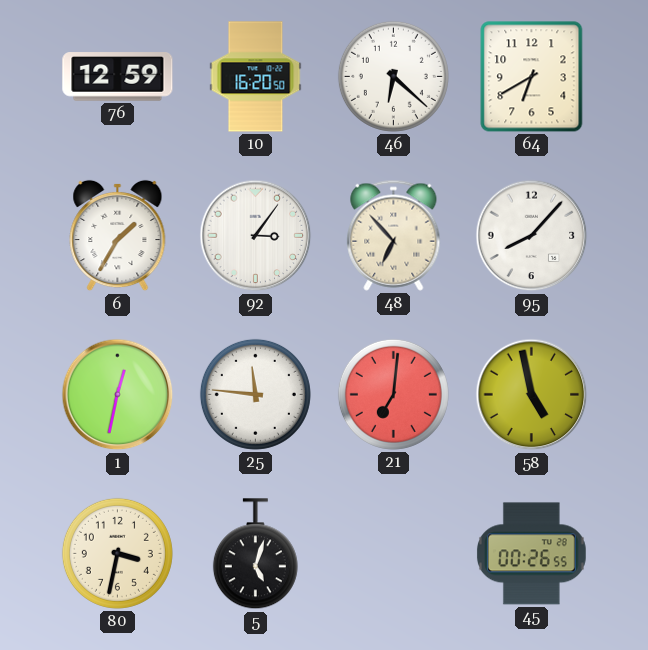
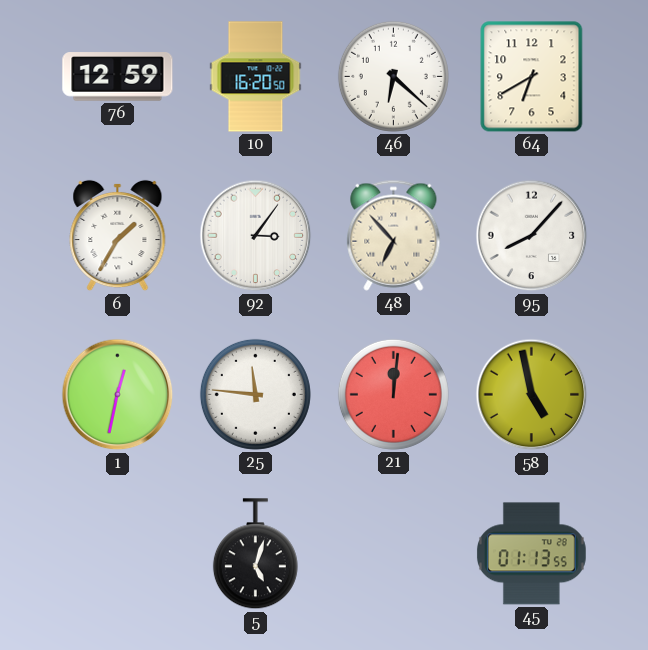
21: 7:01 -> 12:01
80: 3:32 -> none
45: 00:26 -> 01:13
